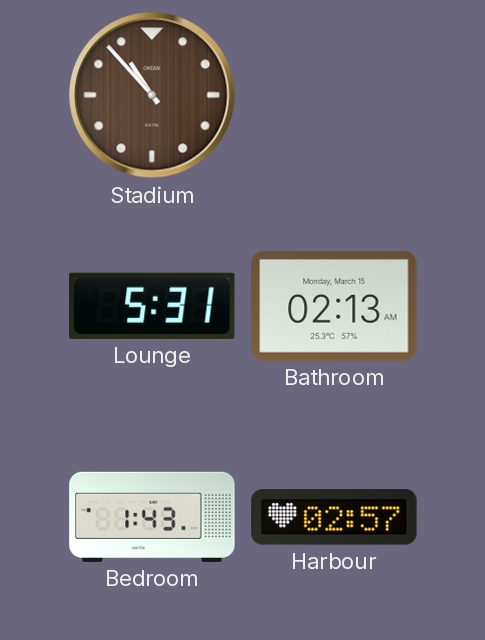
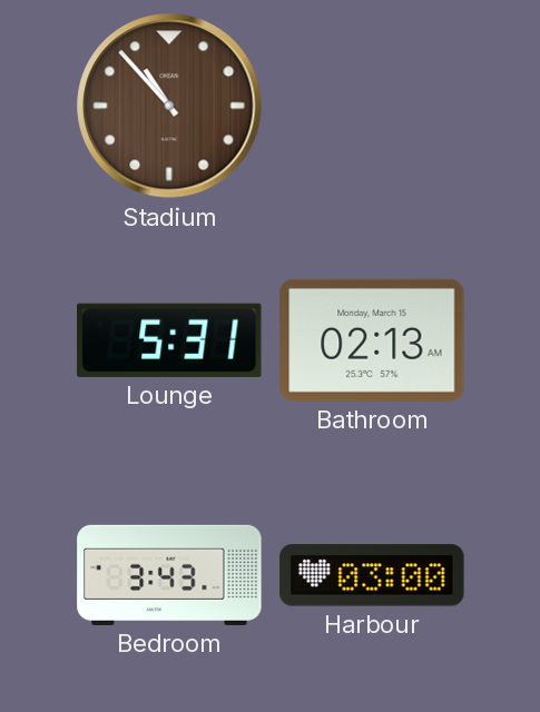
Bedroom: 1:43 -> 3:43
Harbour: 02:57 -> 03:00
